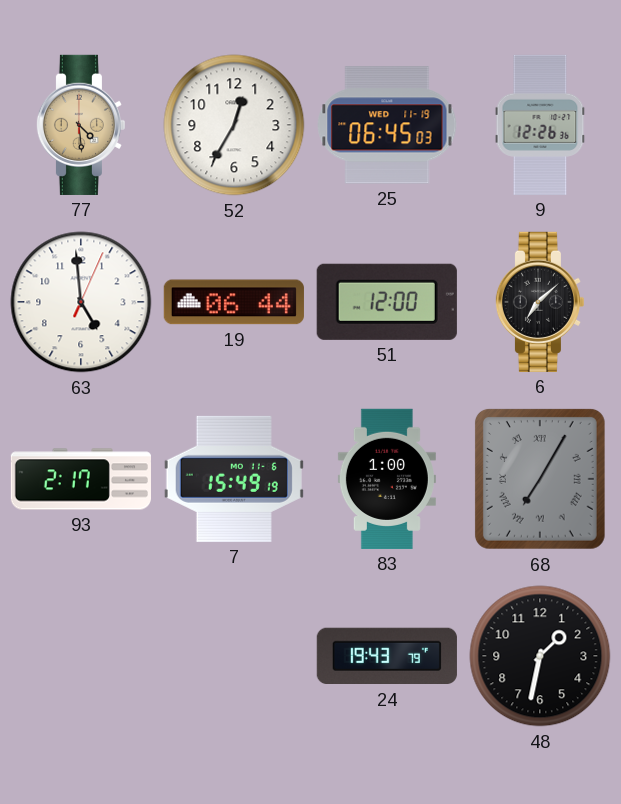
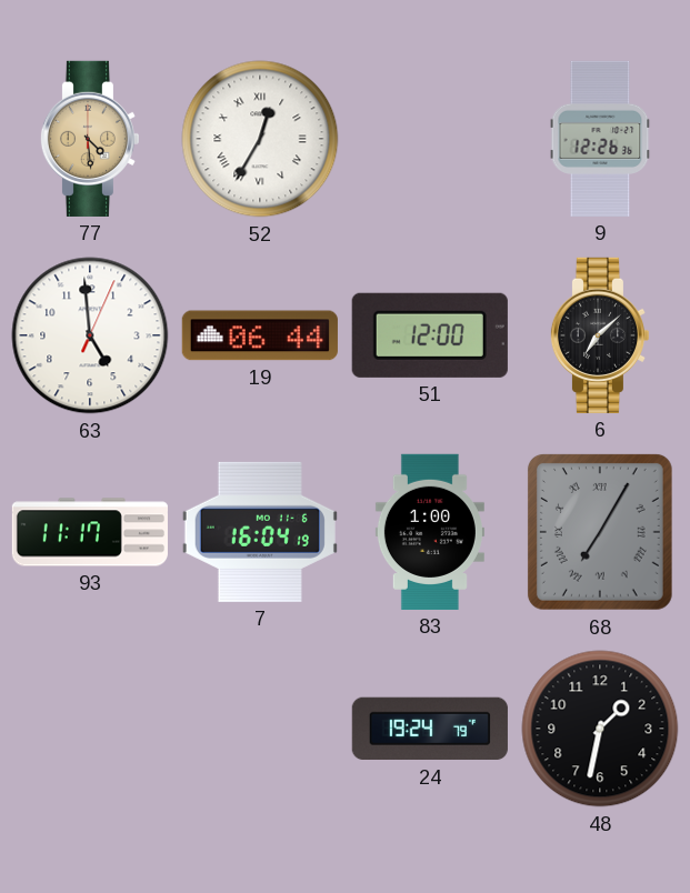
52 numerals: Arabic -> Roman
25: 06:45 -> none
93: 2:17 -> 11:17
7: 15:49 -> 16:04
24: 19:43 -> 19:24
